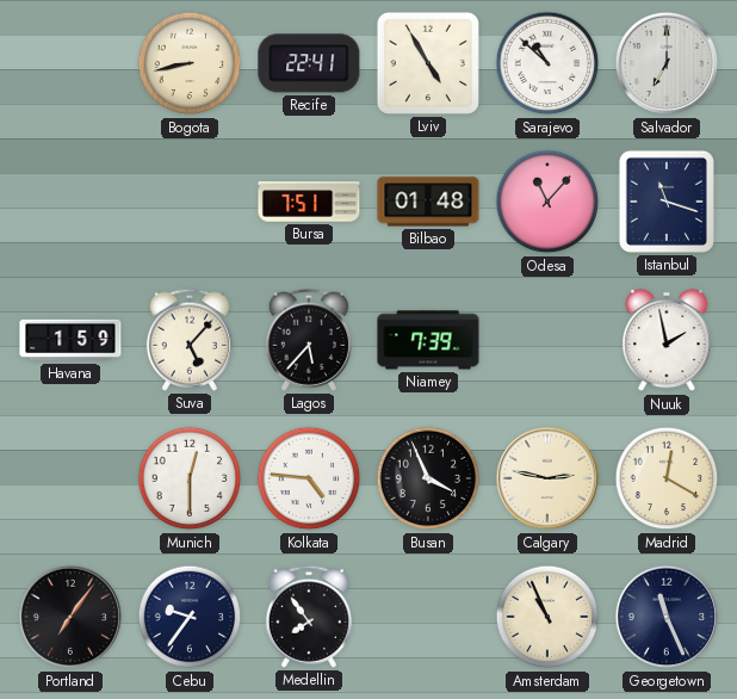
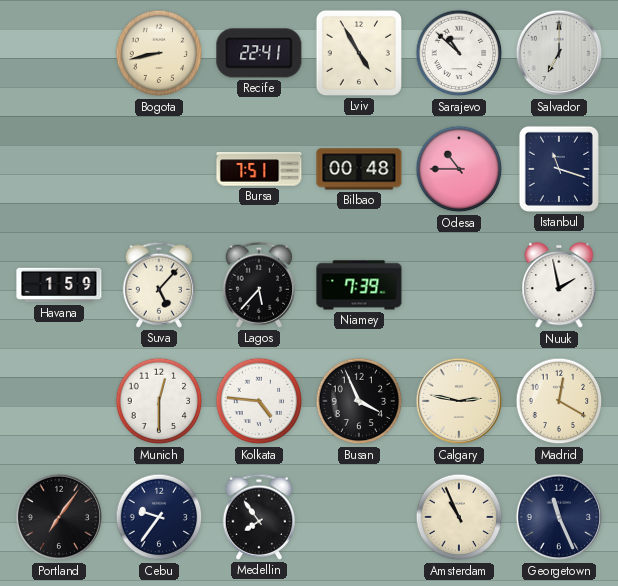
Bilbao: 01:48 -> 00:48
Odesa: 11:07 -> 10:45
